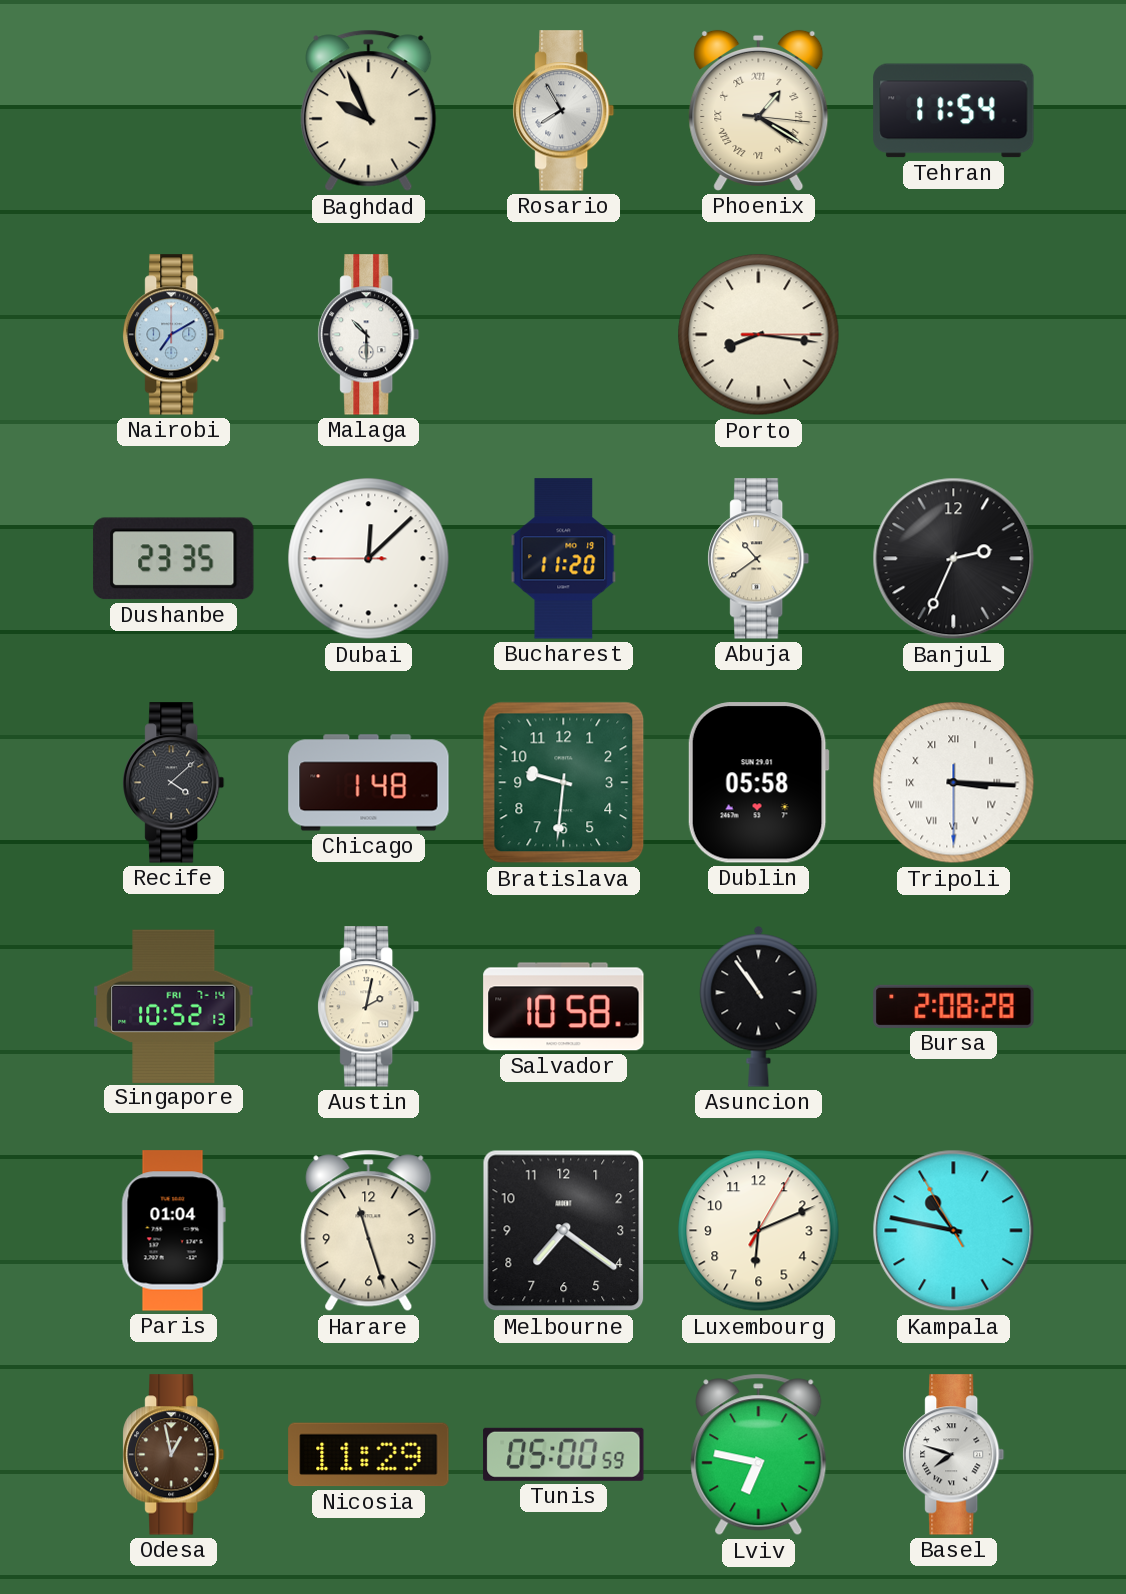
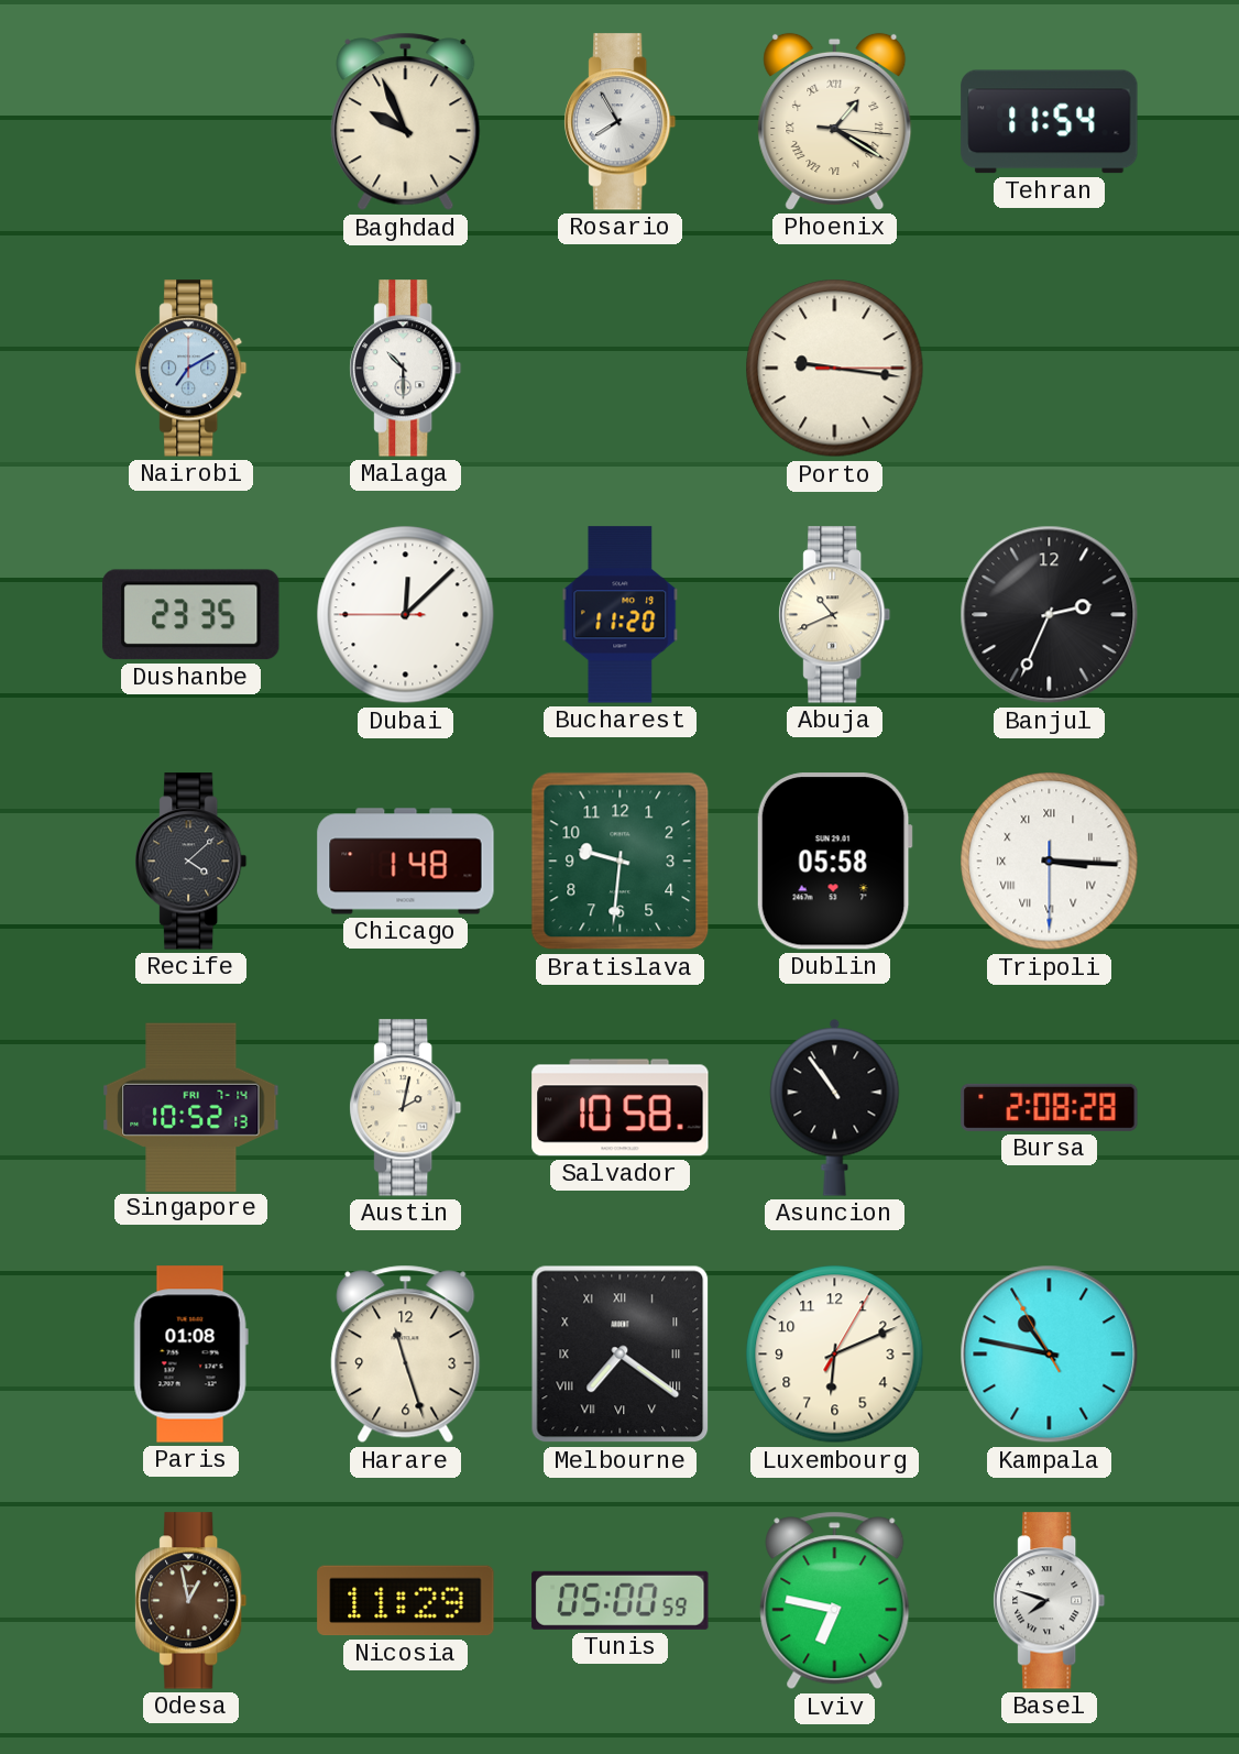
Porto: 8:16 -> 9:16
Abuja: 10:39 -> 10:41
Paris: 01:04 -> 01:08
Melbourne numerals: Arabic -> Roman
